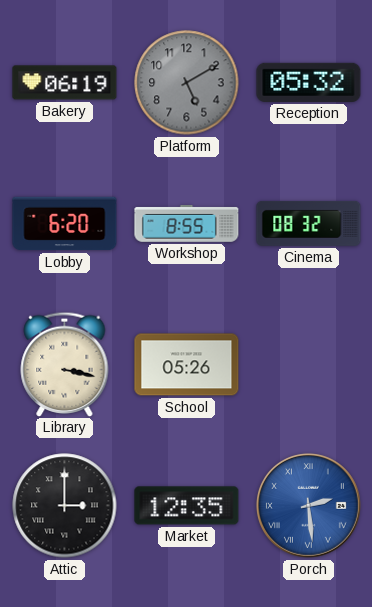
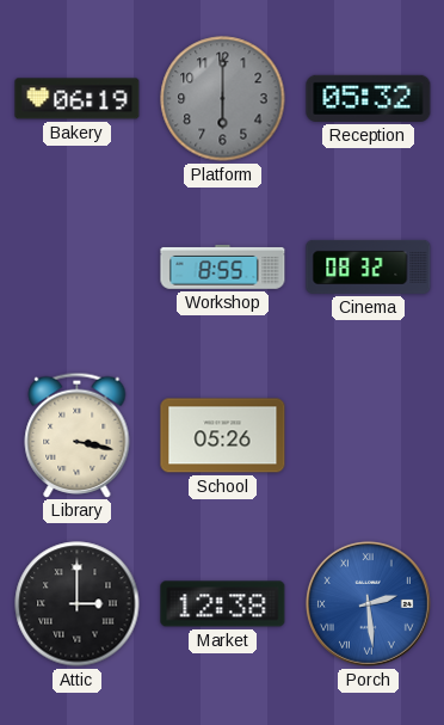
Platform: 5:10 -> 6:00
Lobby: 6:20 -> none
Market: 12:35 -> 12:38
